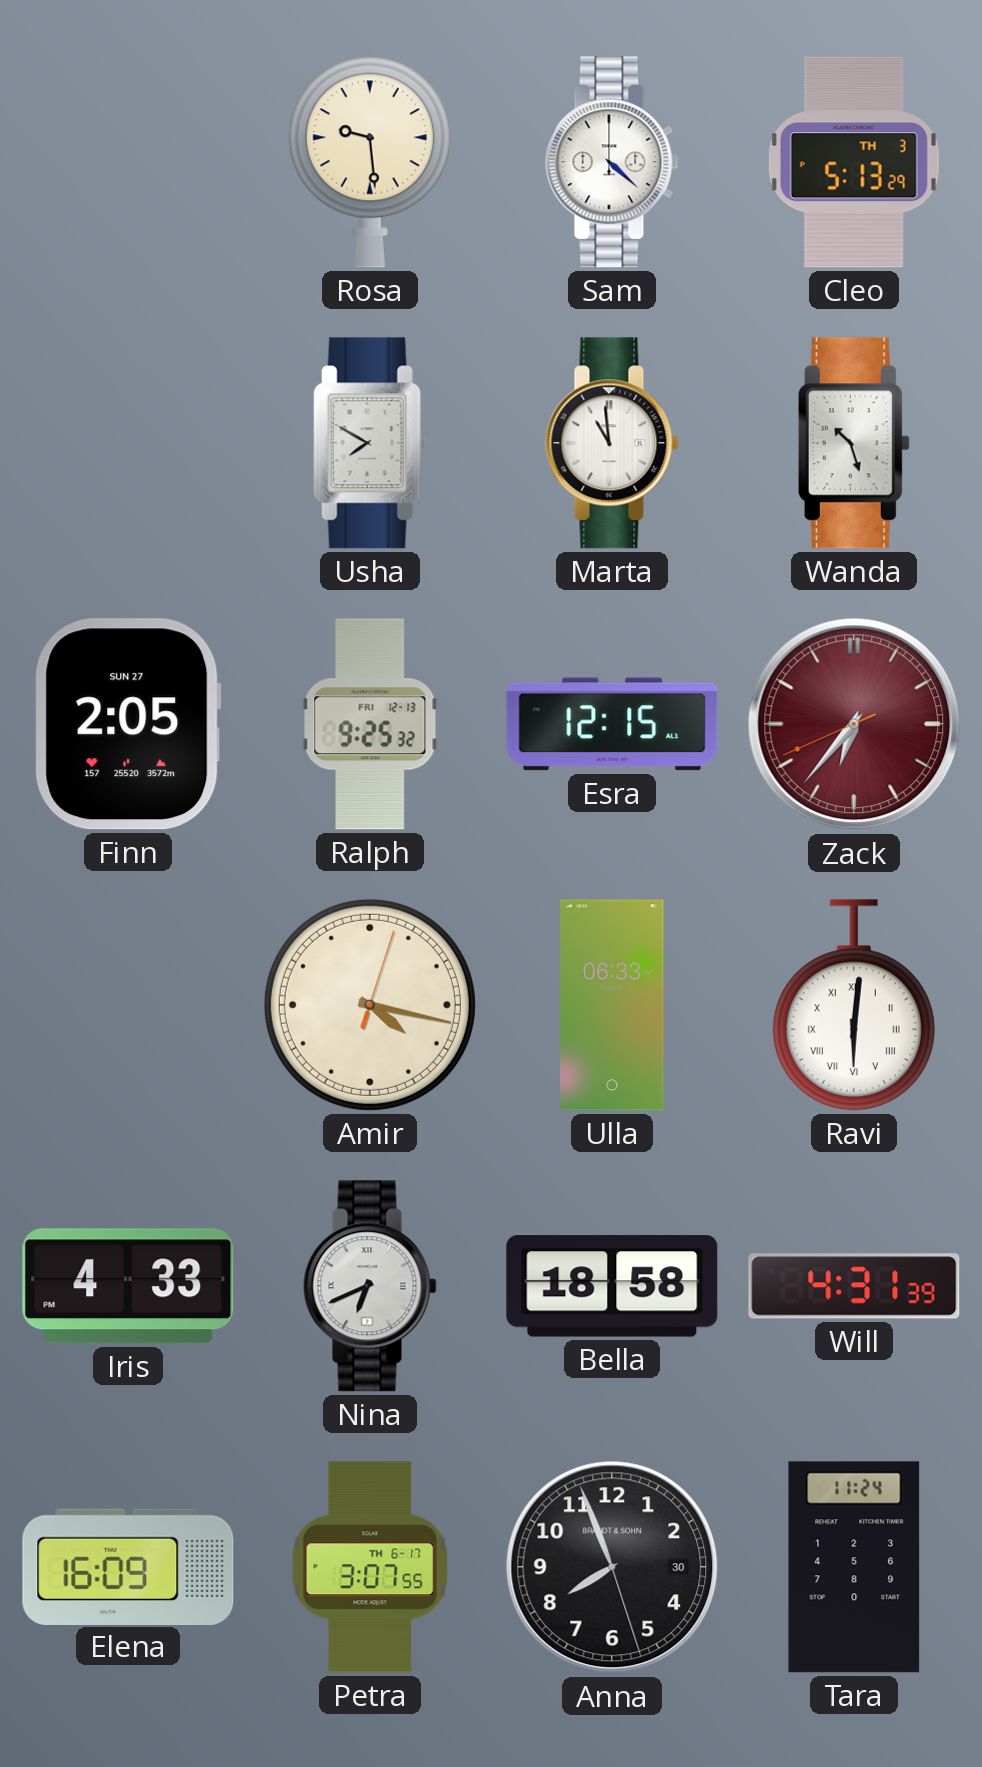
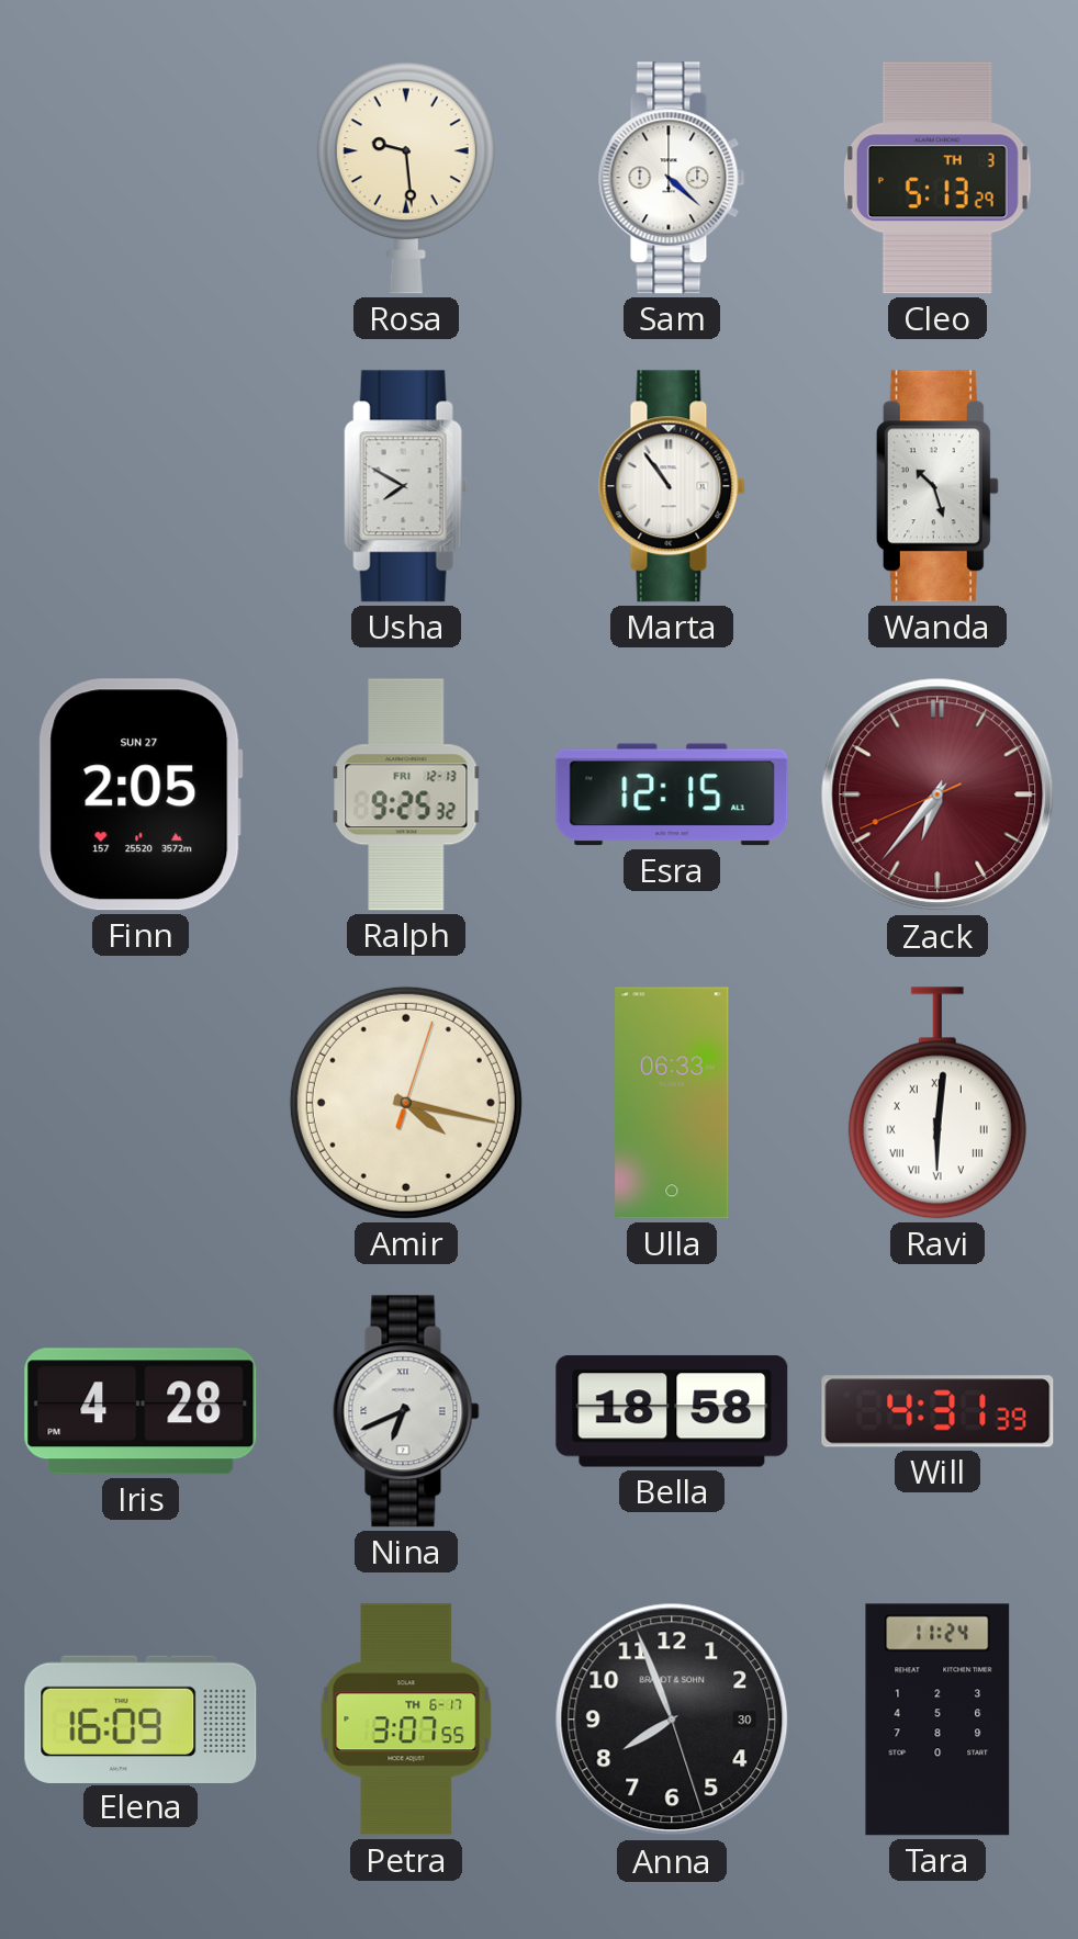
Marta: 10:59 -> 10:54
Iris: 4:33 -> 4:28
